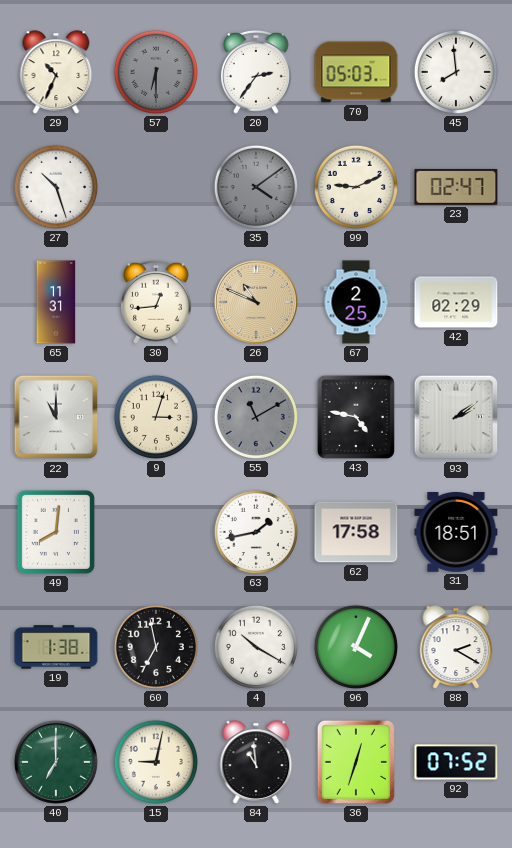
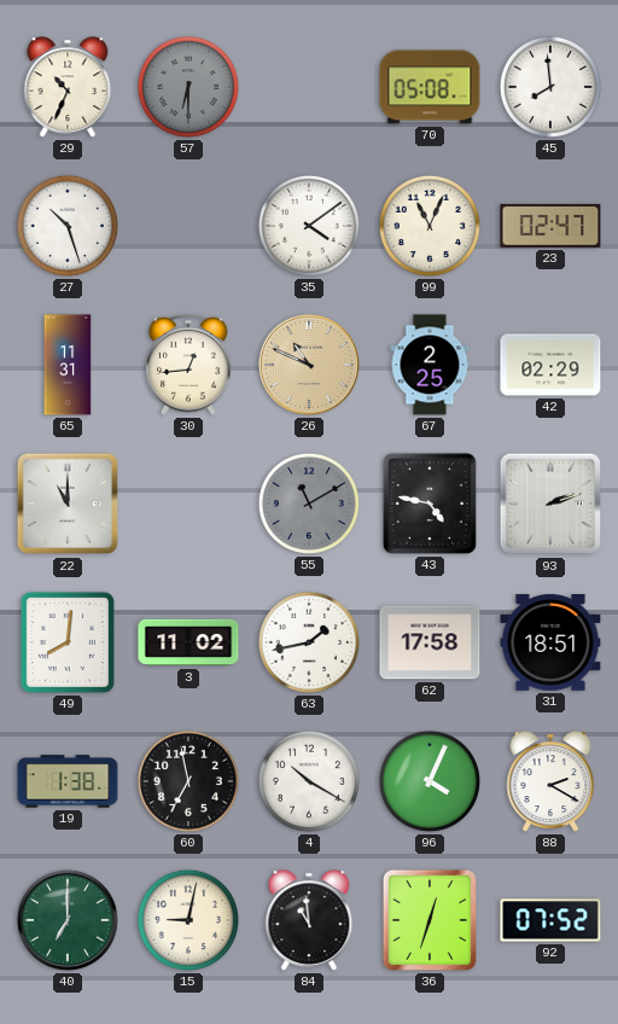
20: 2:36 -> none
70: 05:03 -> 05:08
35 dial: grey -> white
99: 9:11 -> 11:04
9: 3:03 -> none
93: 2:09 -> 2:12
3: none -> 11:02
